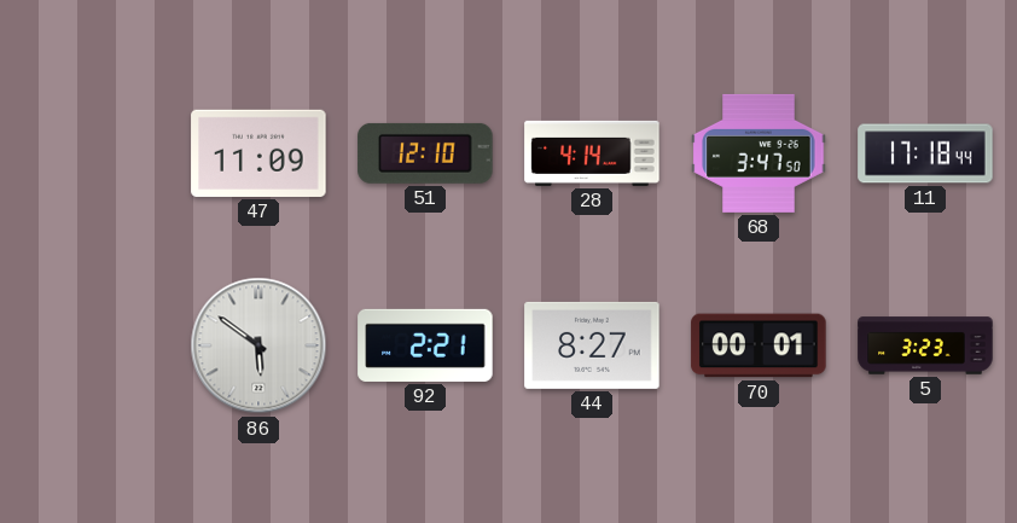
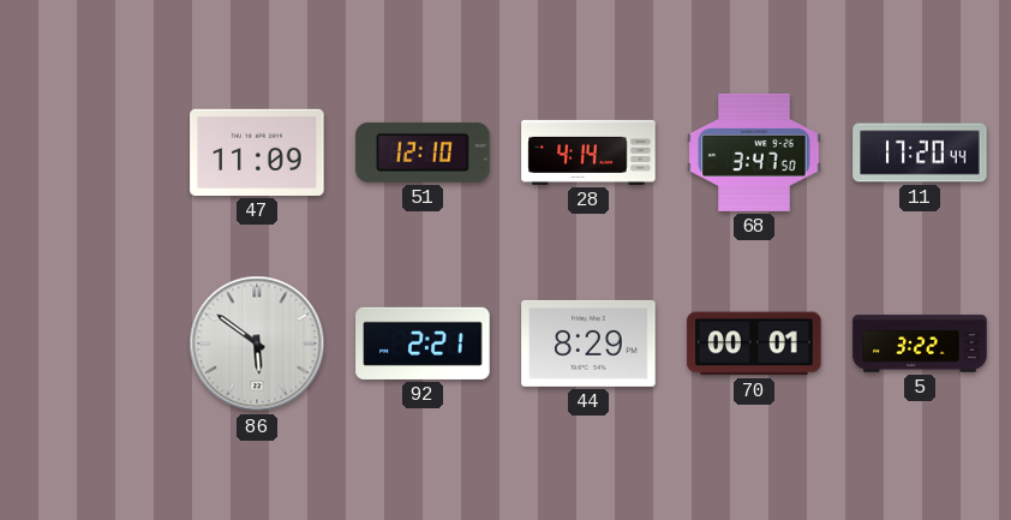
11: 17:18 -> 17:20
44: 8:27 -> 8:29
5: 3:23 -> 3:22
